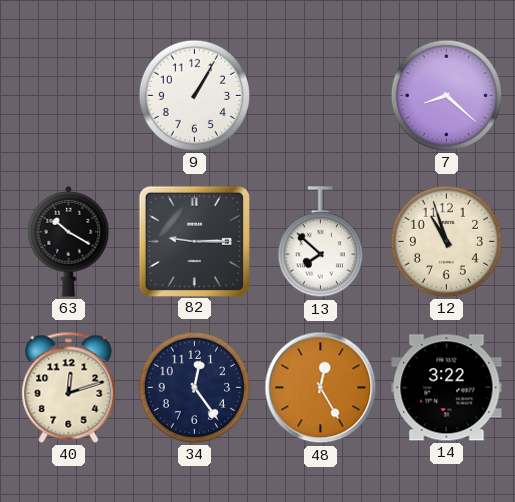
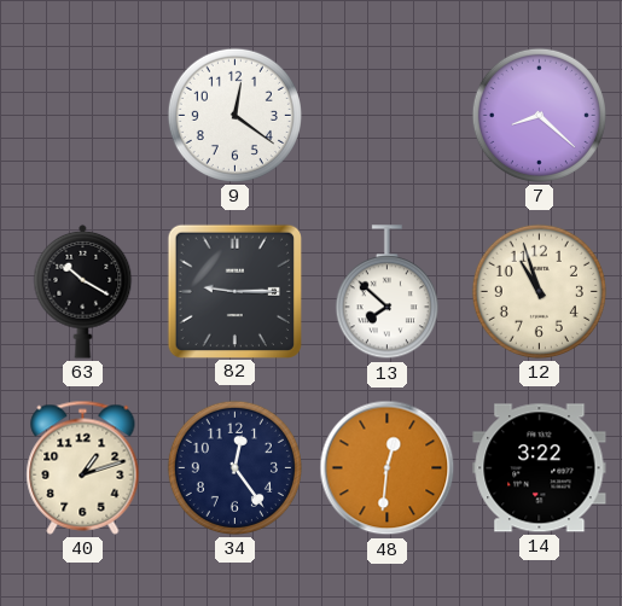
9: 1:05 -> 12:21
40: 12:12 -> 1:12
48: 12:25 -> 12:31
